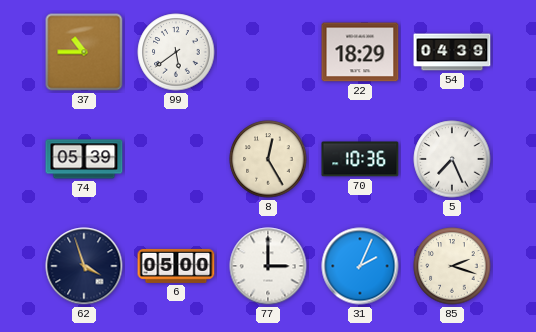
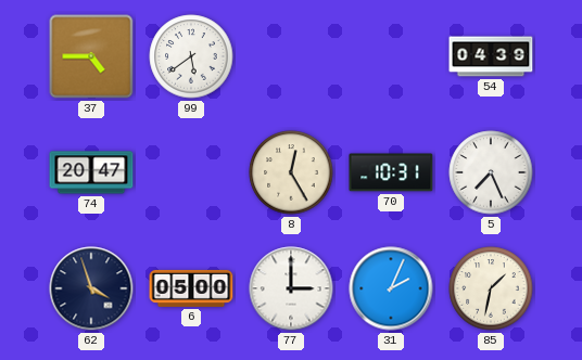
37: 10:45 -> 4:45
22: 18:29 -> none
74: 05:39 -> 20:47
70: 10:36 -> 10:31
85: 2:18 -> 1:32
